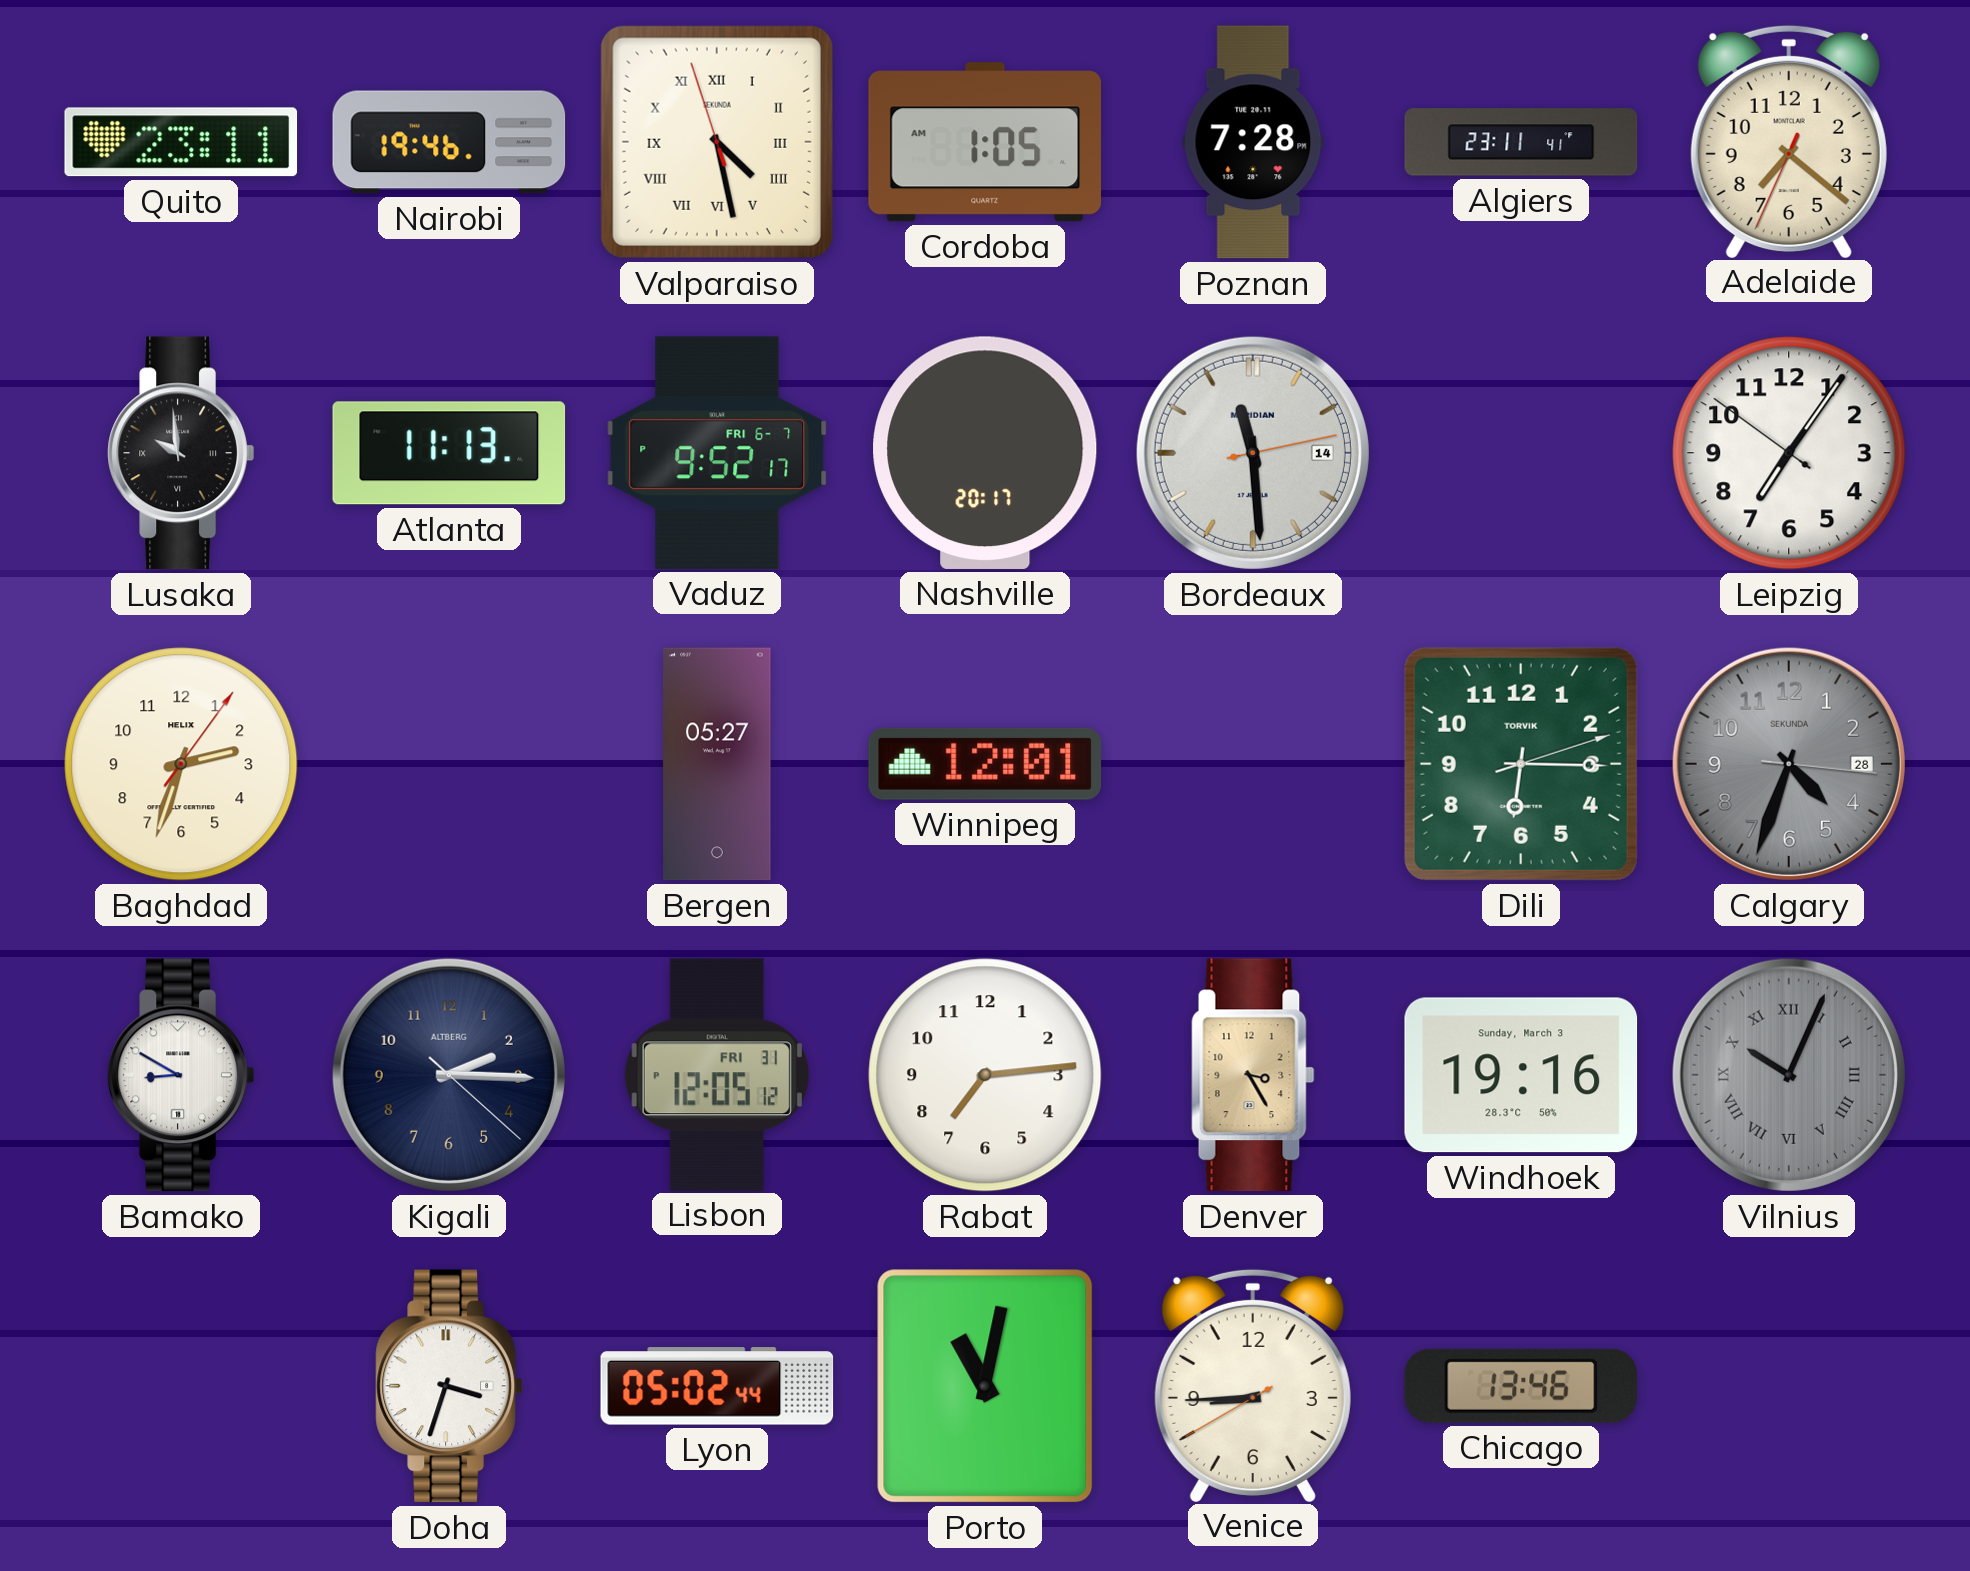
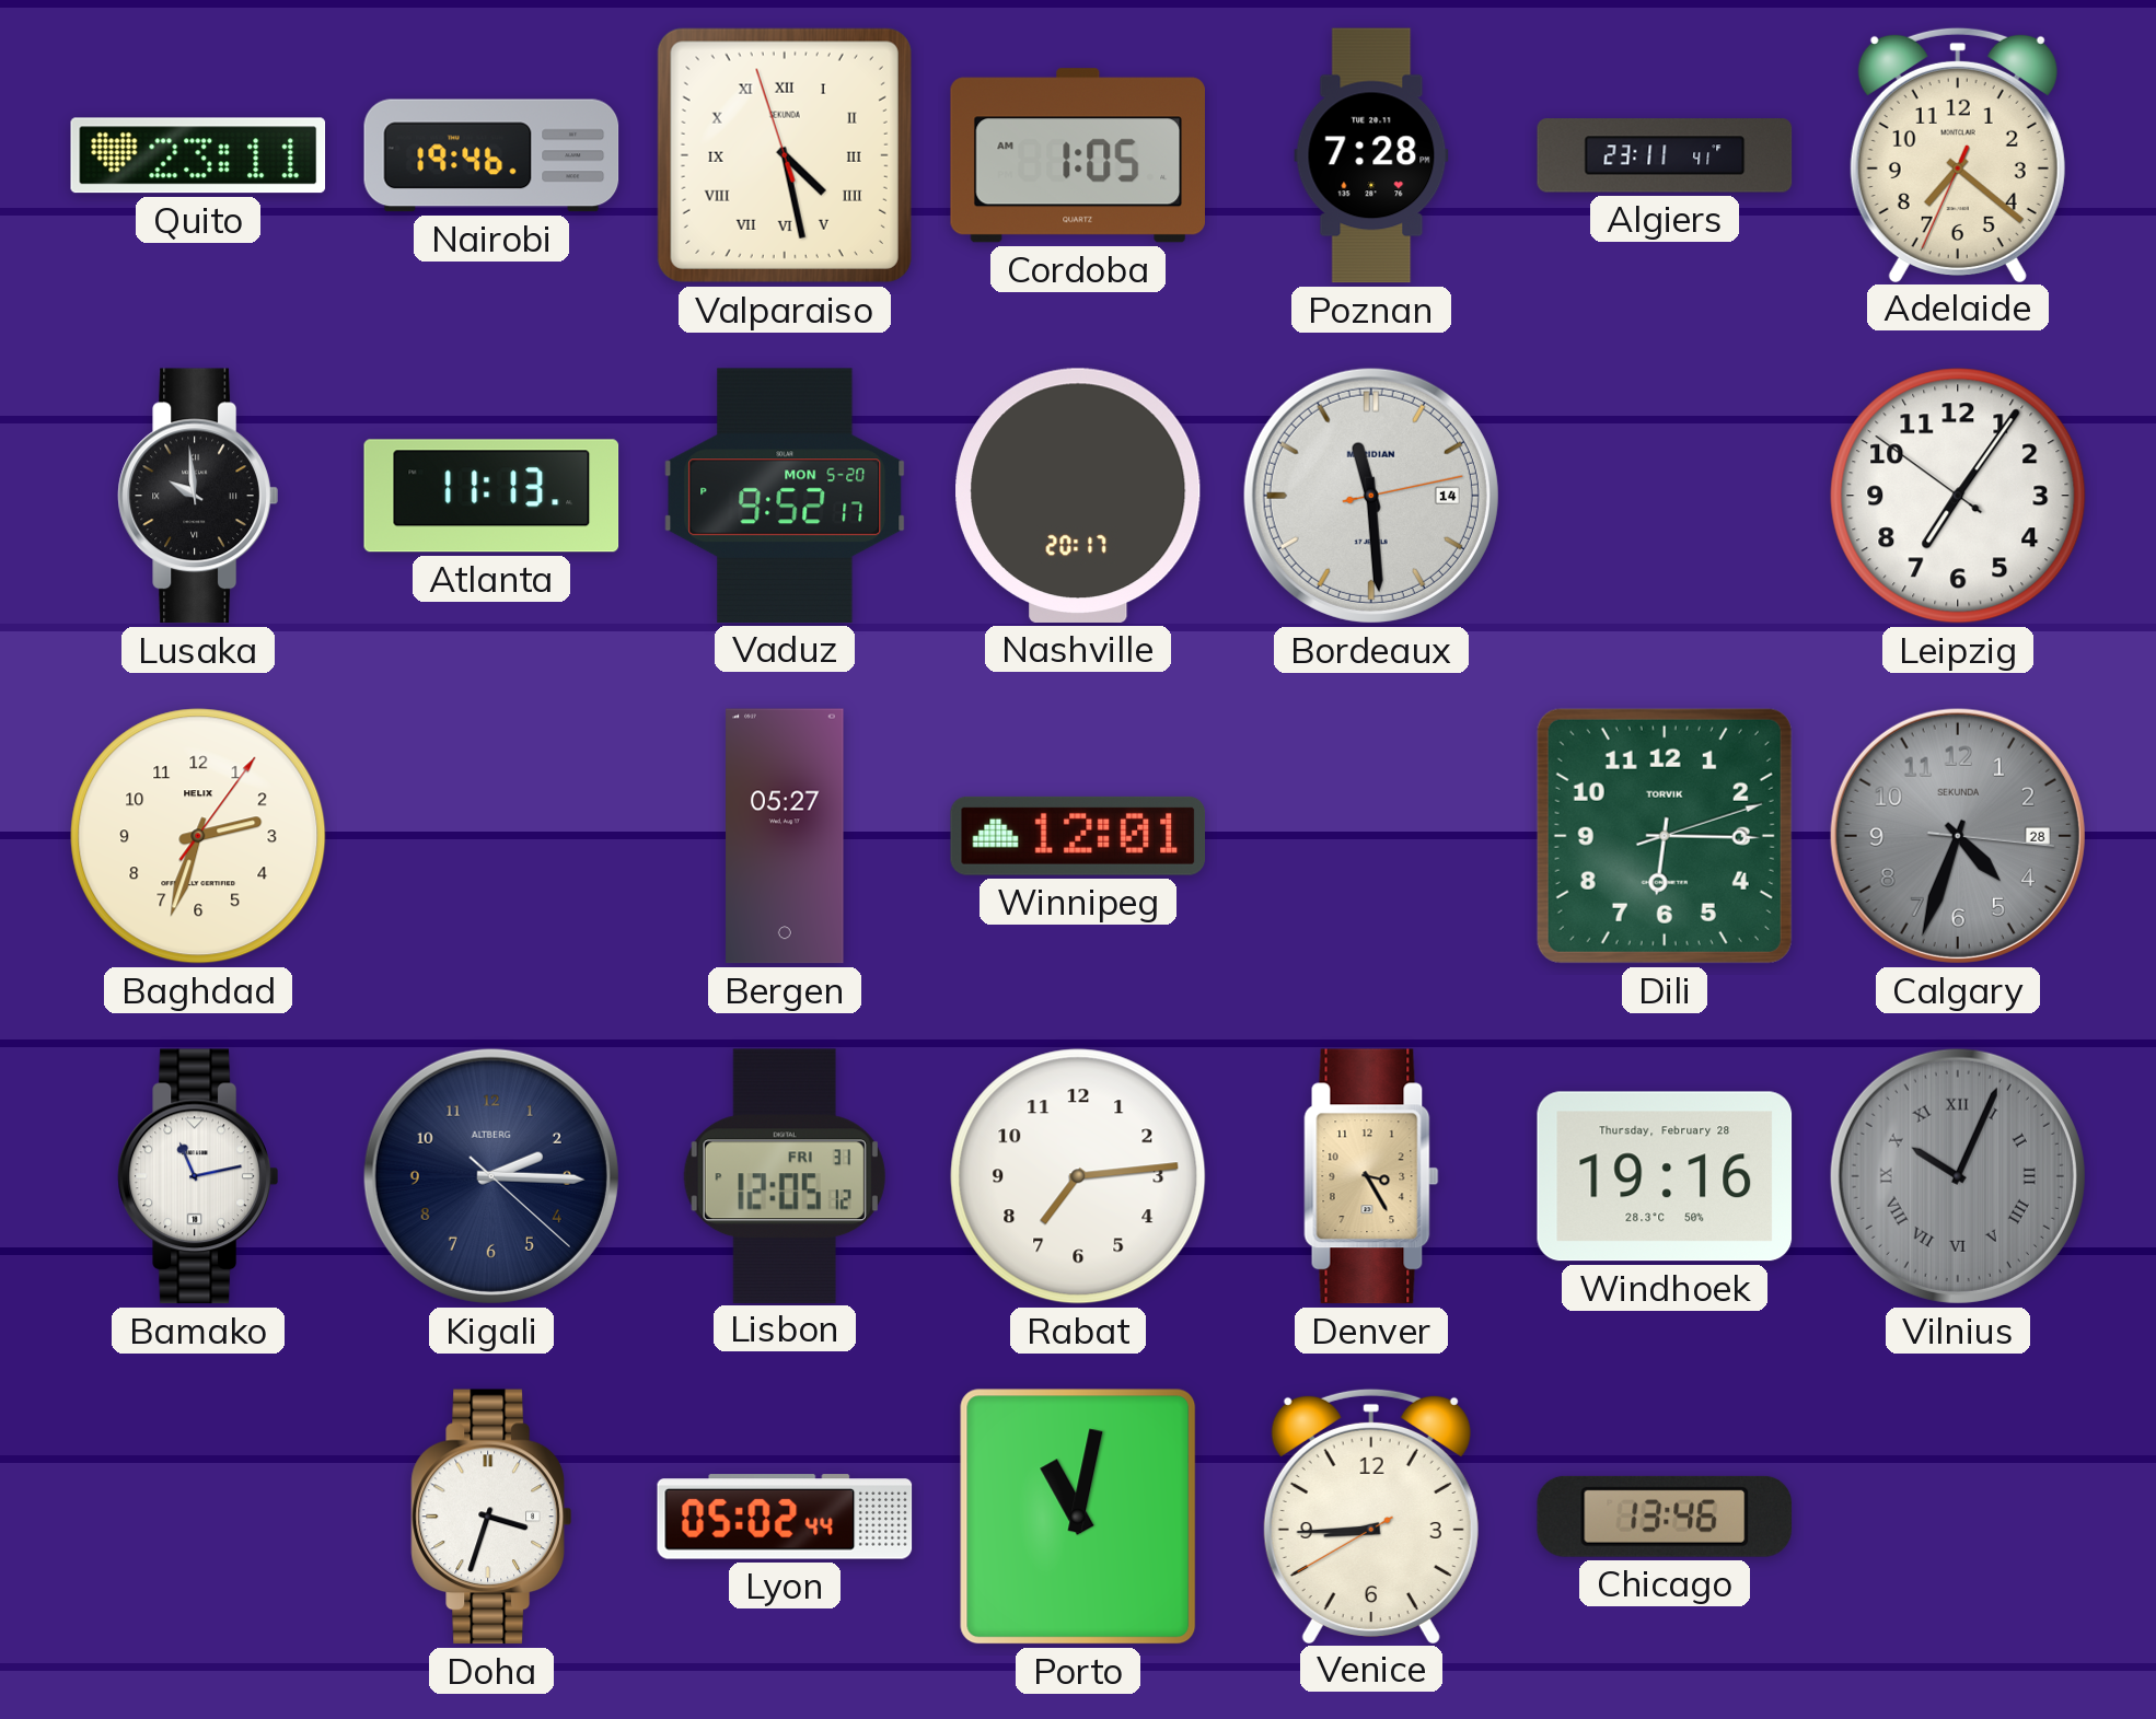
Vaduz date: FRI 6-7 -> MON 5-20
Bamako: 8:50 -> 11:13
Windhoek date: Sunday, March 3 -> Thursday, February 28
